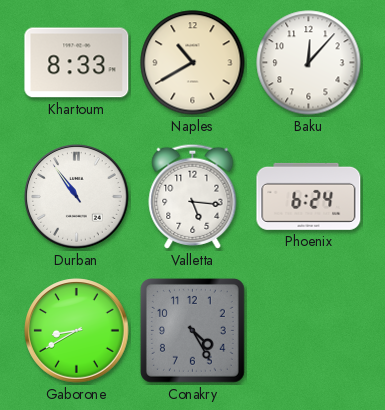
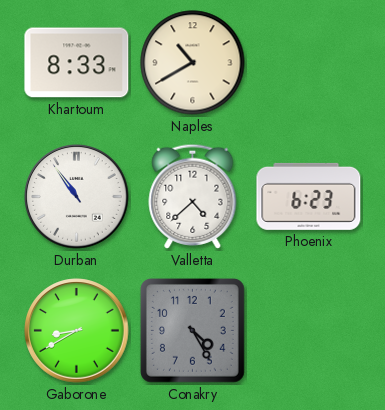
Baku: 12:07 -> none
Valletta: 5:16 -> 4:38
Phoenix: 6:24 -> 6:23
